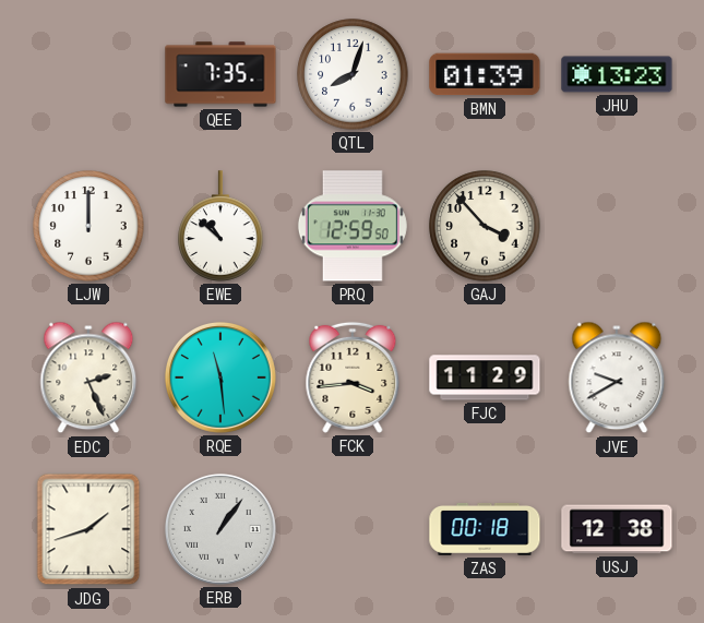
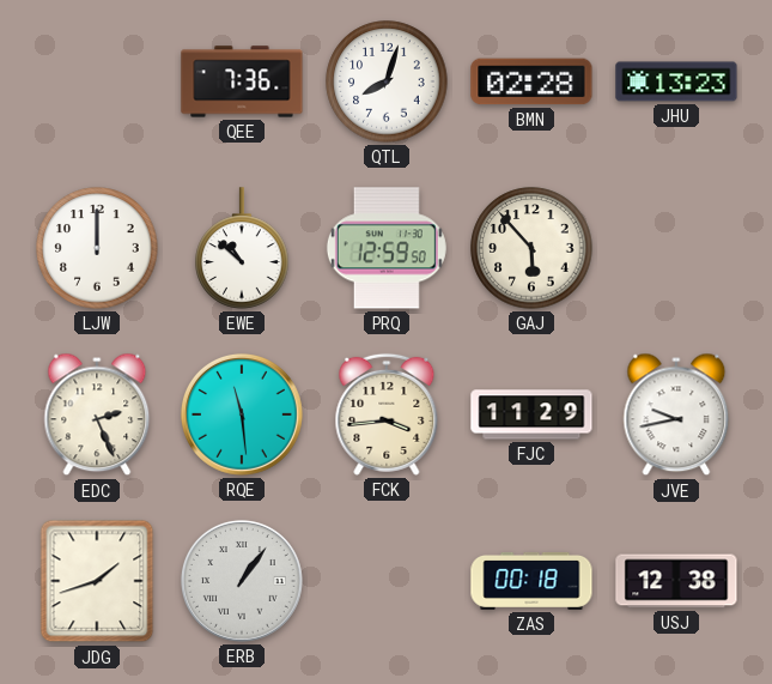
QEE: 7:35 -> 7:36
BMN: 01:39 -> 02:28
GAJ: 3:53 -> 5:53
JVE: 9:40 -> 9:43
